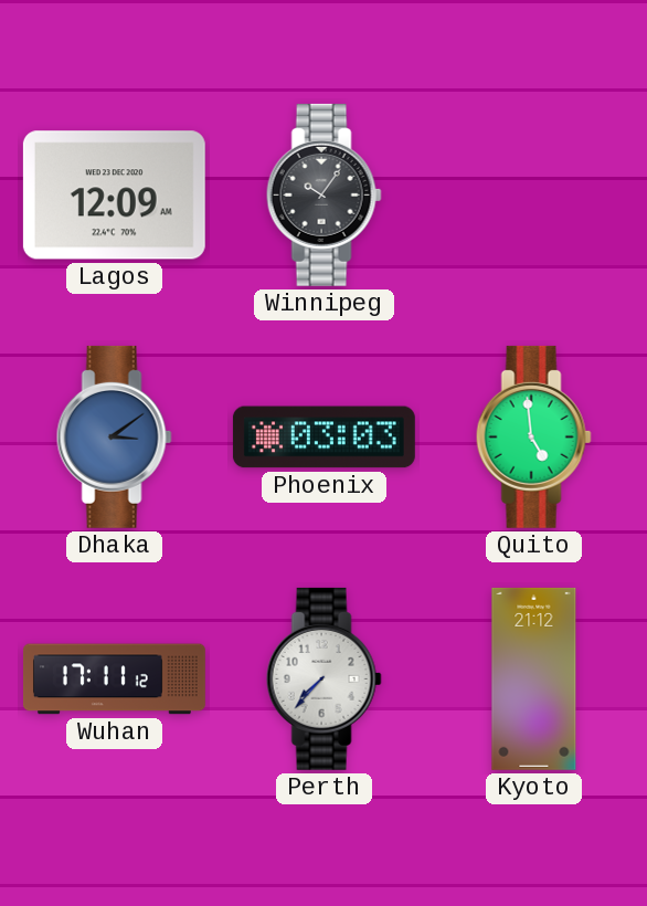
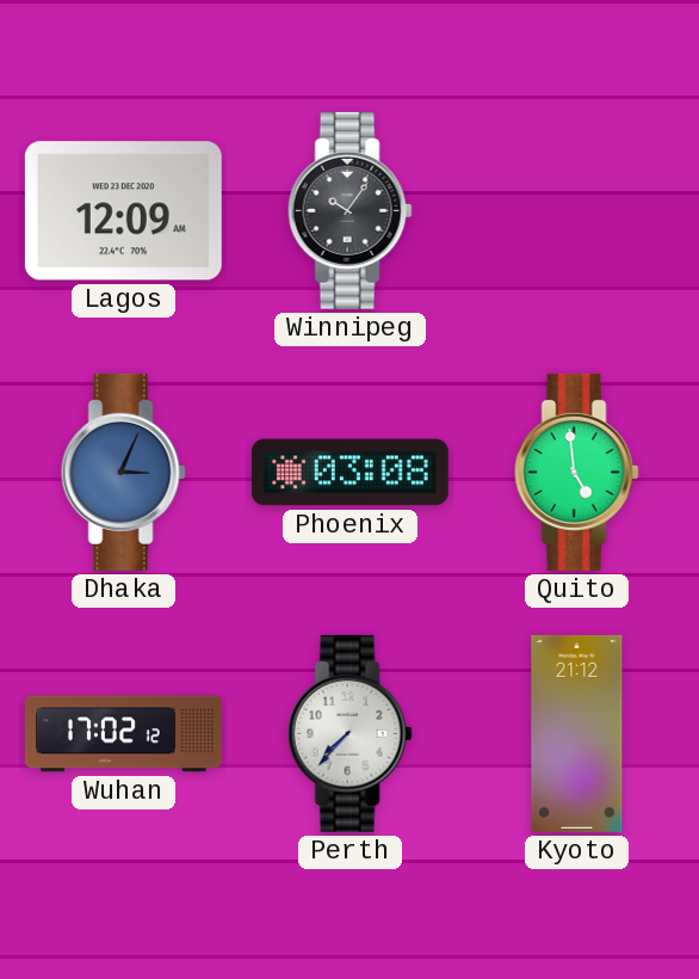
Dhaka: 3:09 -> 3:04
Phoenix: 03:03 -> 03:08
Wuhan: 17:11 -> 17:02
